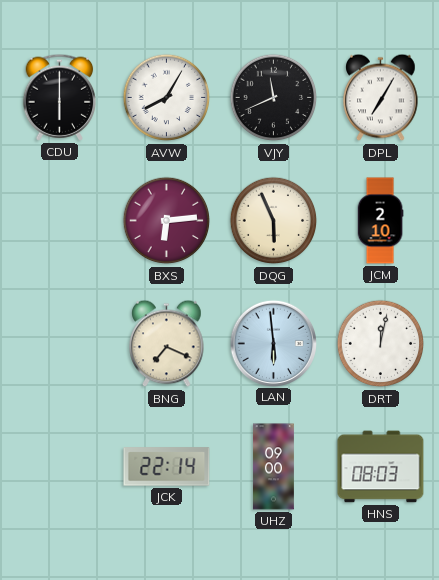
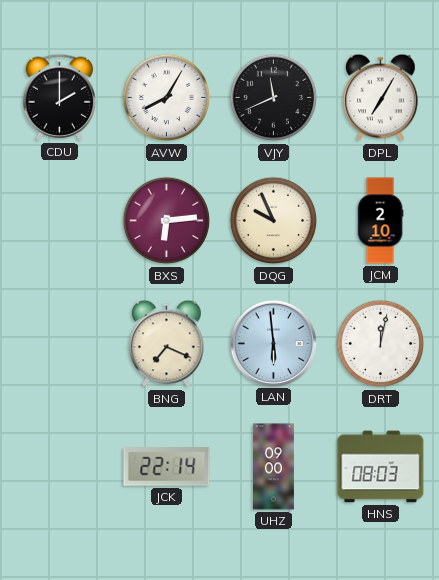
CDU: 6:00 -> 2:00
DQG: 5:56 -> 9:56
